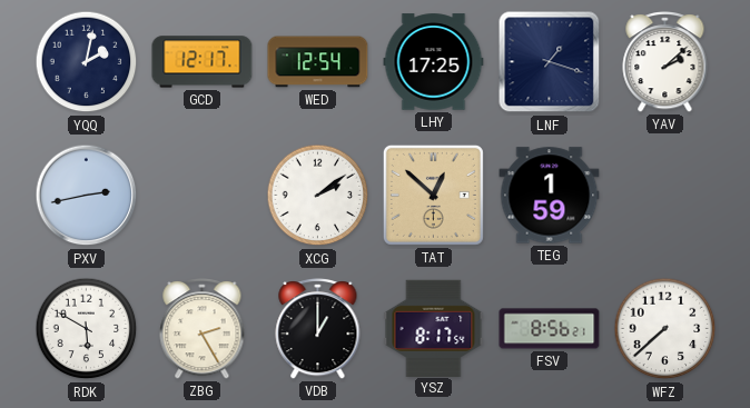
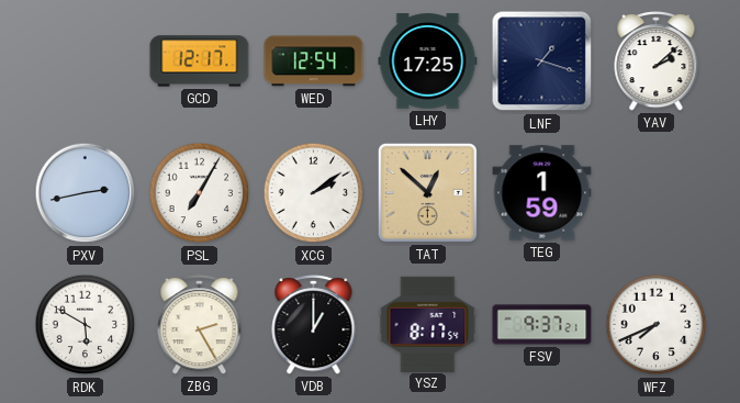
YQQ: 2:02 -> none
PSL: none -> 7:05
FSV: 8:56 -> 9:37
WFZ: 7:38 -> 7:41
